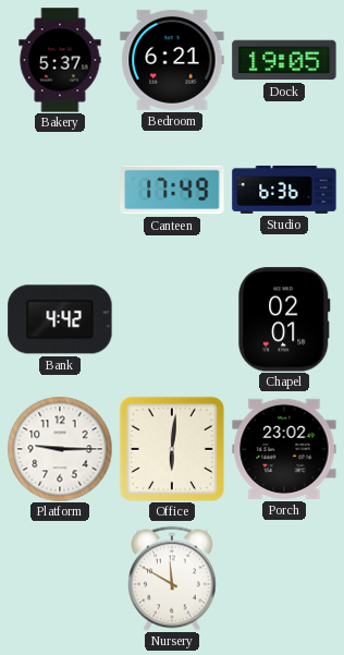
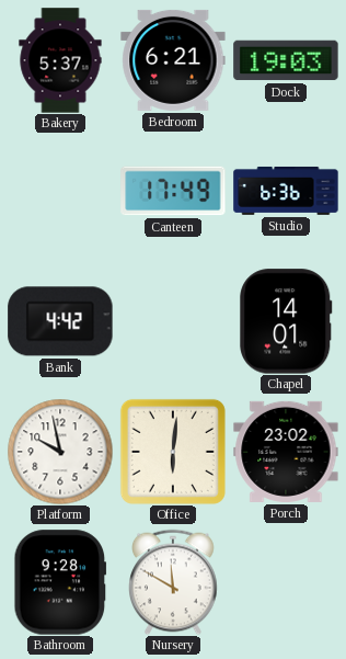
Dock: 19:05 -> 19:03
Chapel: 02:01 -> 14:01
Platform: 9:15 -> 9:58
Bathroom: none -> 9:28
